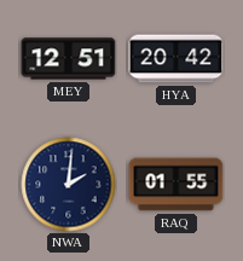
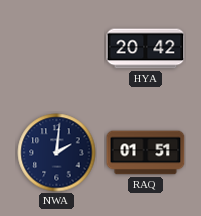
MEY: 12:51 -> none
RAQ: 01:55 -> 01:51
